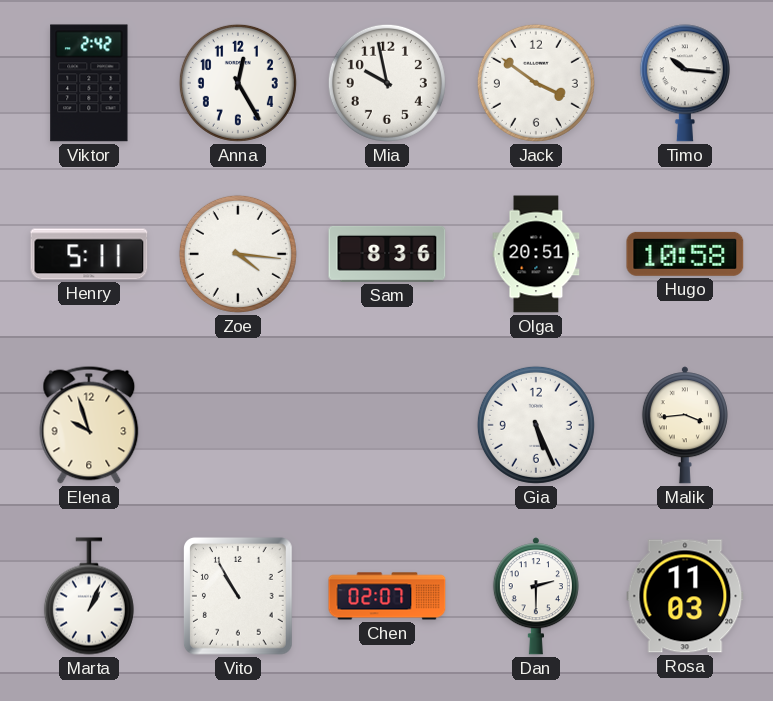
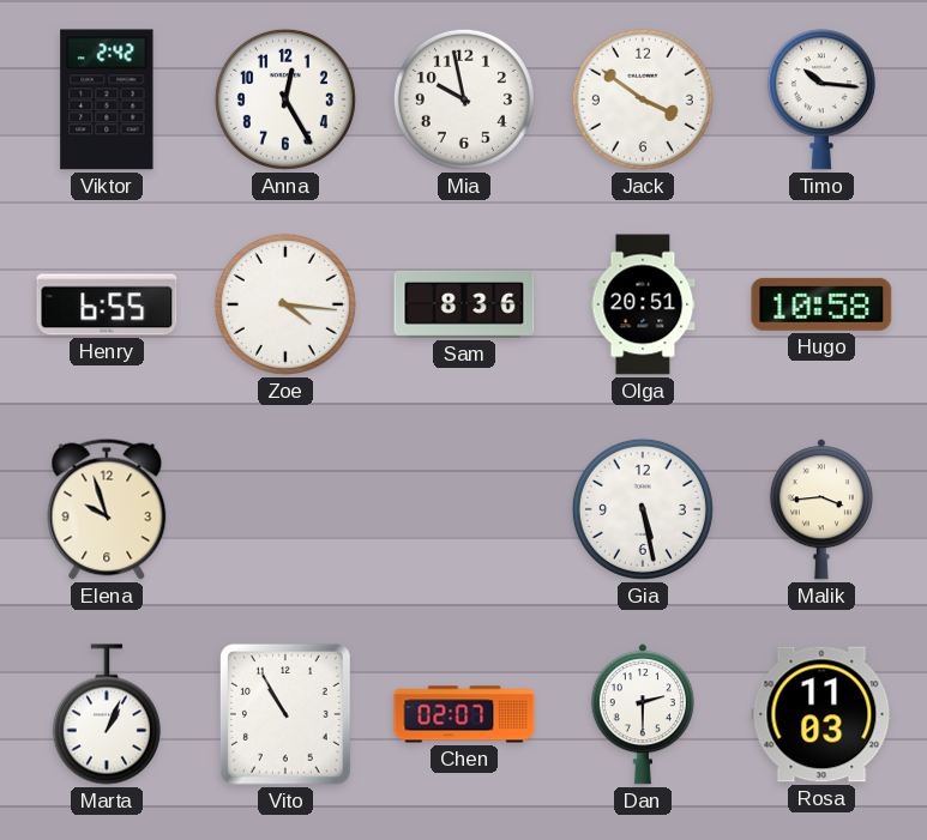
Henry: 5:11 -> 6:55
Gia: 5:26 -> 5:28
